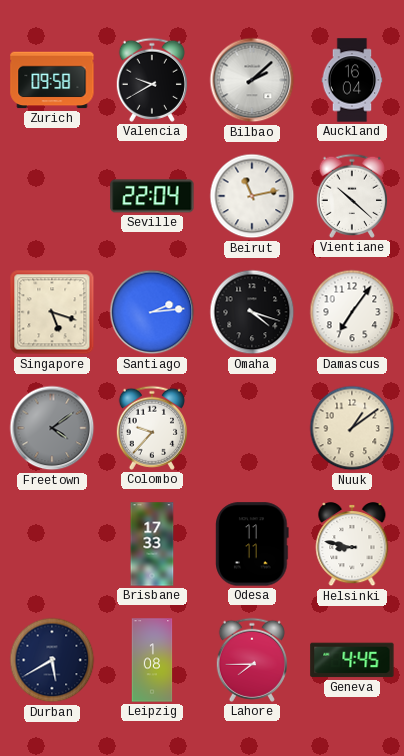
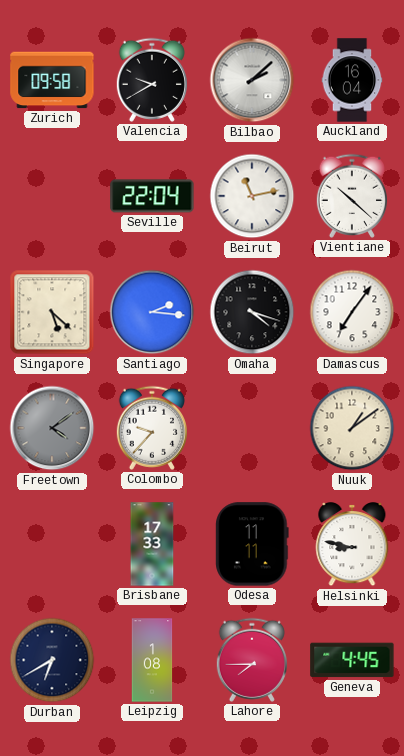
Singapore: 5:18 -> 5:22
Santiago: 2:14 -> 2:16
Durban: 5:40 -> 6:40
